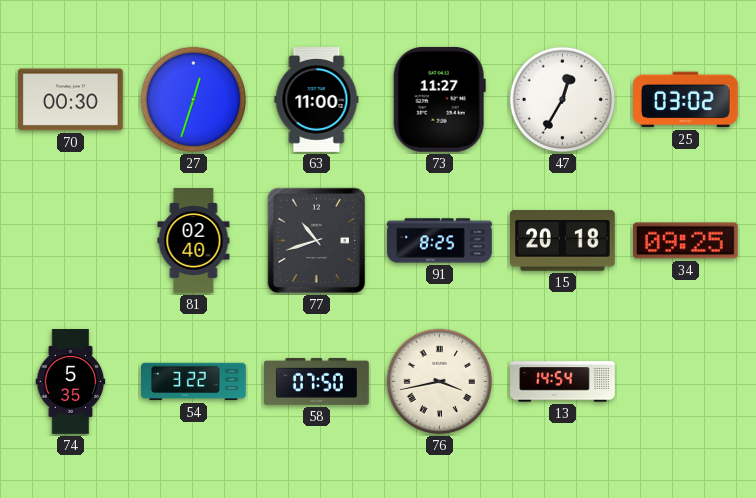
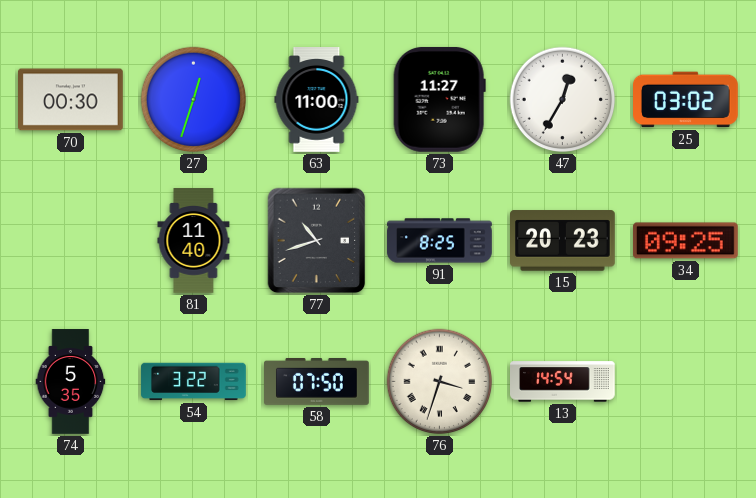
81: 02:40 -> 11:40
15: 20:18 -> 20:23
76: 3:43 -> 3:33
